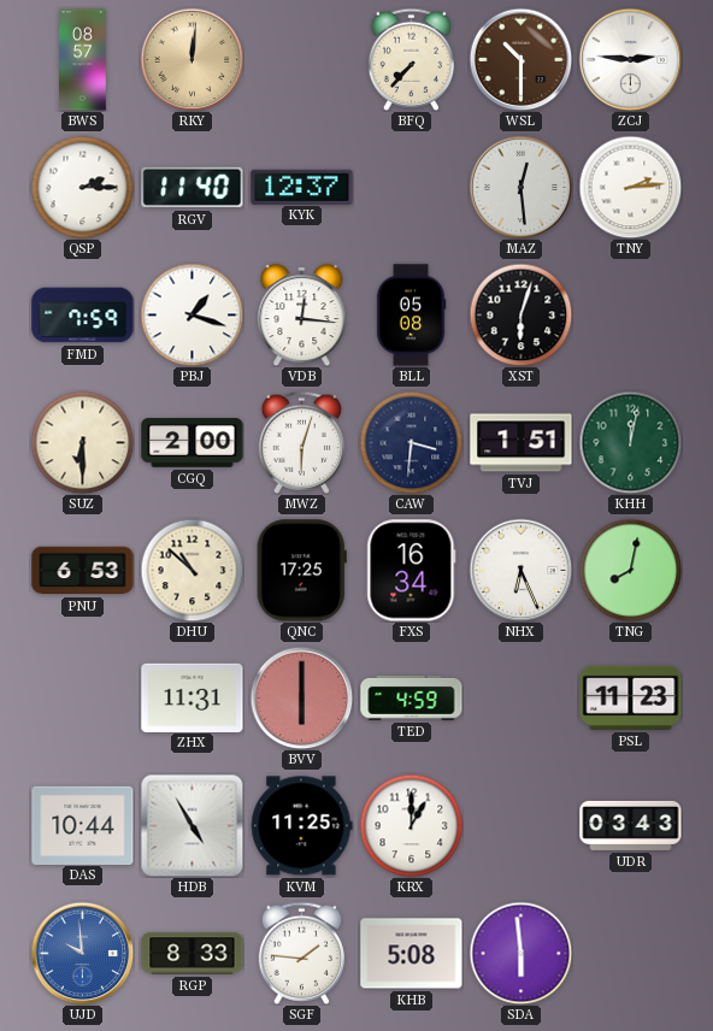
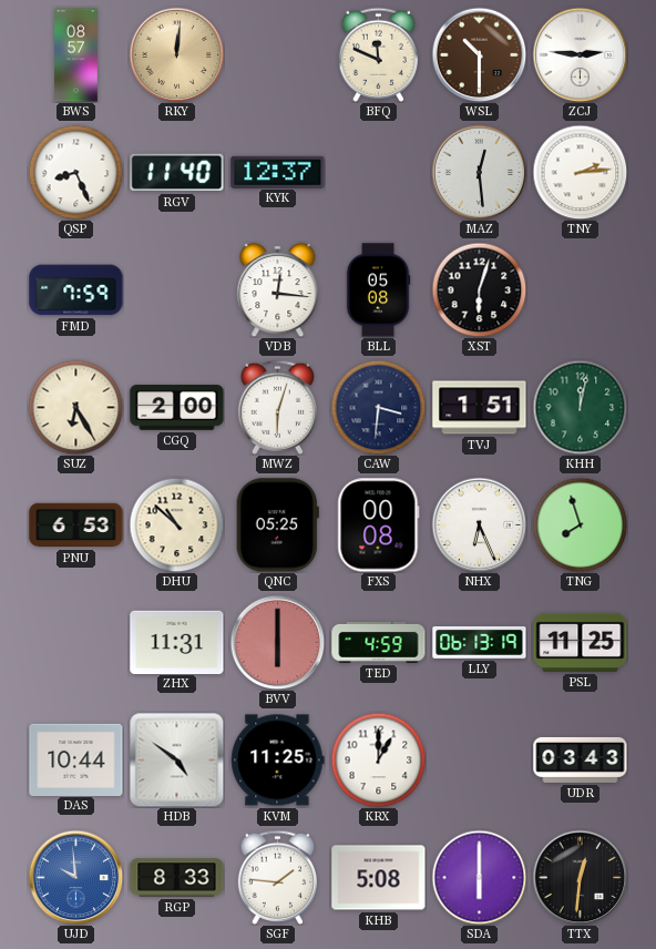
BFQ: 7:37 -> 11:49
QSP: 2:15 -> 8:26
PBJ: 1:18 -> none
SUZ: 6:30 -> 6:25
QNC: 17:25 -> 05:25
FXS: 16:34 -> 00:08
TNG: 8:02 -> 7:57
LLY: none -> 06:13
PSL: 11:23 -> 11:25
HDB: 4:55 -> 4:51
SDA: 5:59 -> 6:00
TTX: none -> 12:31
